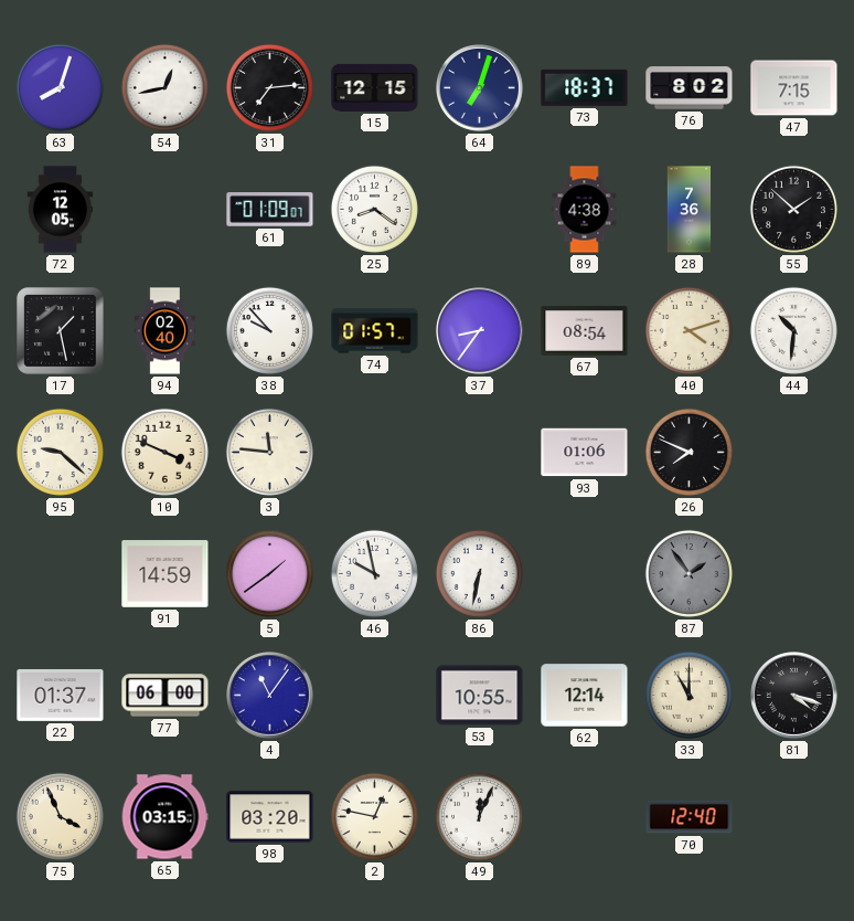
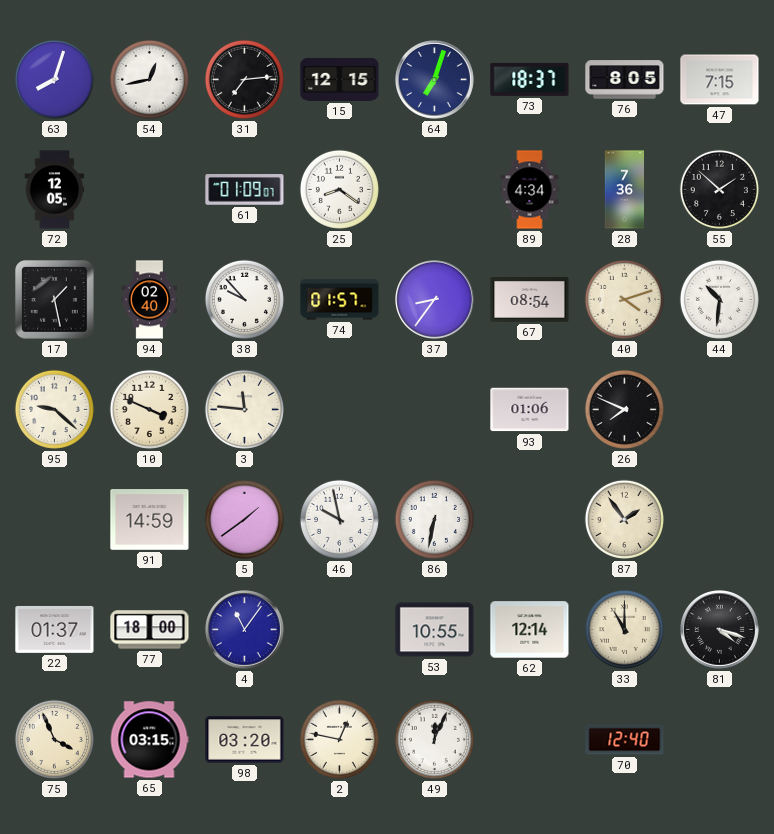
76: 8:02 -> 8:05
89: 4:38 -> 4:34
87 dial: grey -> cream
77: 06:00 -> 18:00
